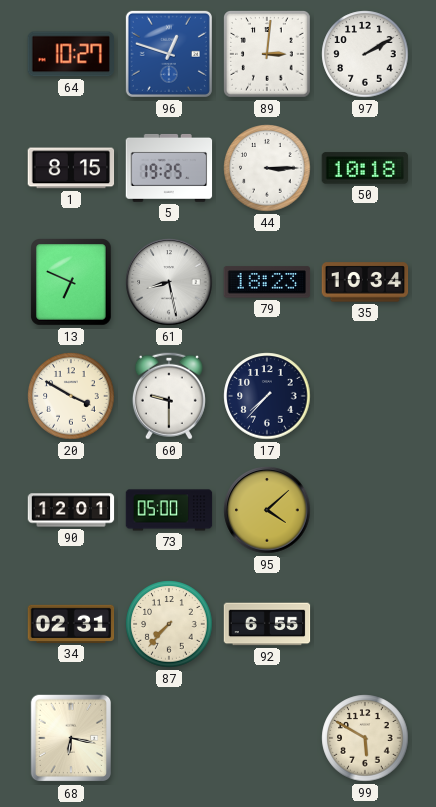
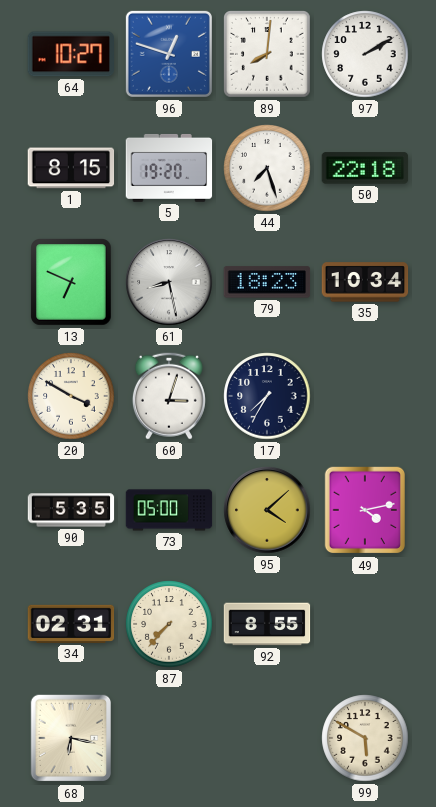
89: 3:01 -> 8:01
5: 19:25 -> 19:20
44: 3:15 -> 7:27
50: 10:18 -> 22:18
60: 9:30 -> 3:03
17: 7:37 -> 7:35
90: 12:01 -> 5:35
49: none -> 4:13
92: 6:55 -> 8:55
